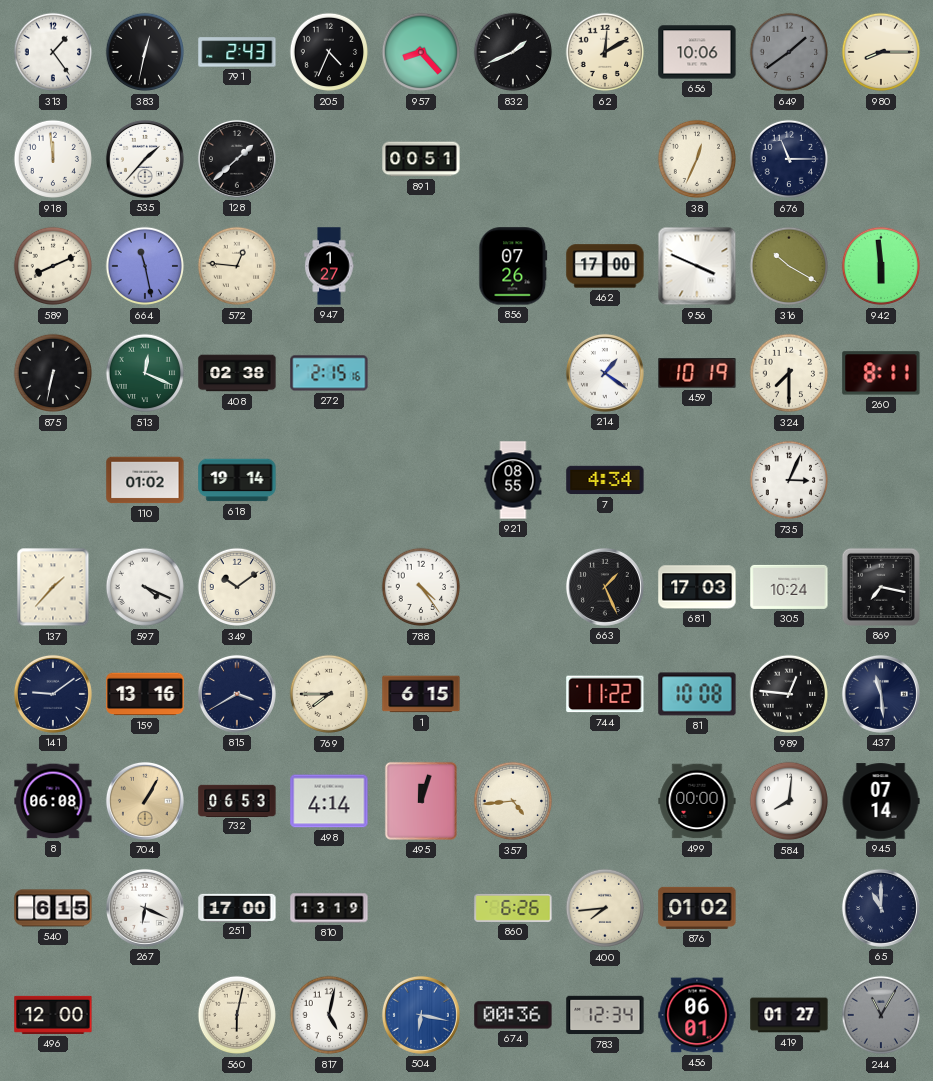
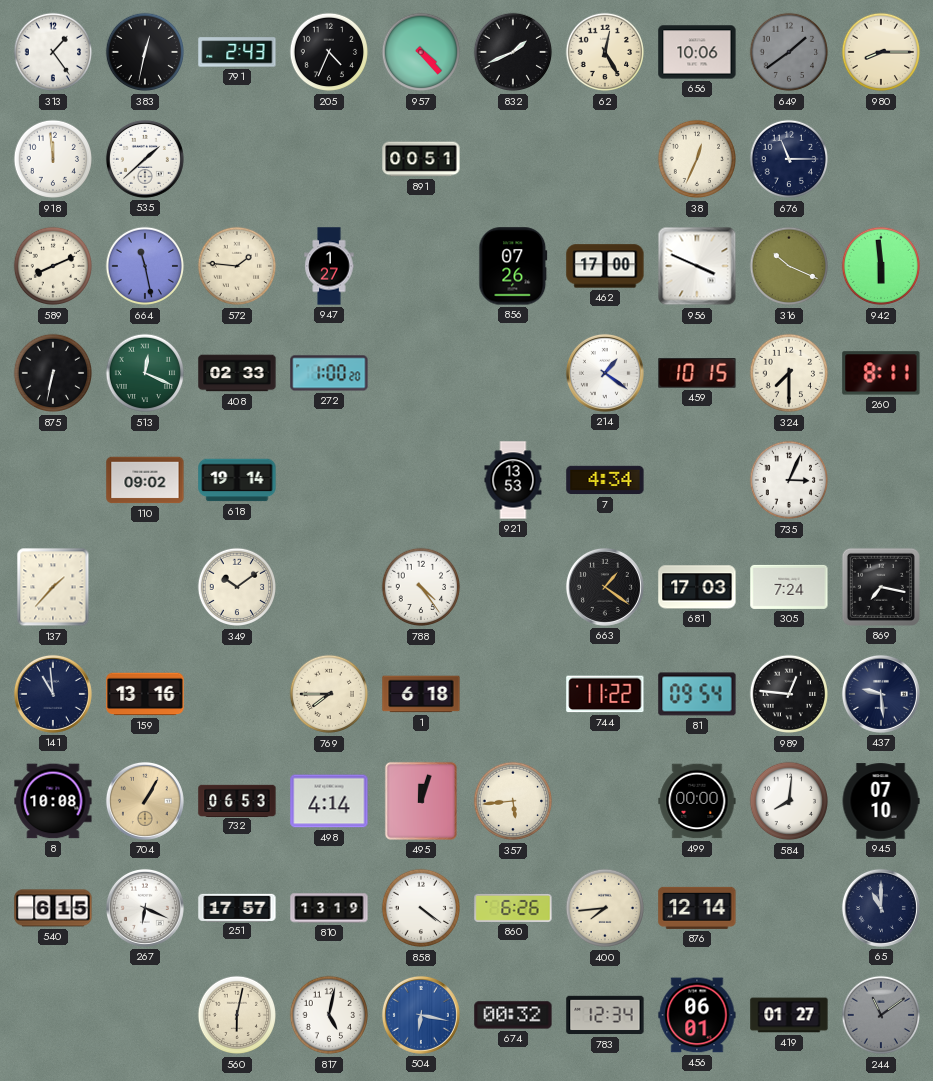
957: 8:23 -> 4:23
62: 12:10 -> 12:25
535: 1:37 -> 1:38
128: 1:38 -> none
572: 12:46 -> 1:46
316: 10:20 -> 10:19
408: 02:38 -> 02:33
272: 2:15 -> 1:00
459: 10:19 -> 10:15
110: 01:02 -> 09:02
921: 08:55 -> 13:53
597: 4:19 -> none
663: 1:26 -> 1:21
305: 10:24 -> 7:24
141: 9:09 -> 10:59
815: 3:40 -> none
1: 6:15 -> 6:18
81: 10:08 -> 09:54
437: 11:29 -> 9:29
8: 06:08 -> 10:08
357: 4:44 -> 5:44
945: 07:14 -> 07:10
251: 17:00 -> 17:57
858: none -> 4:21
876: 01:02 -> 12:14
496: 12:00 -> none
674: 00:36 -> 00:32
244: 11:05 -> 11:09
